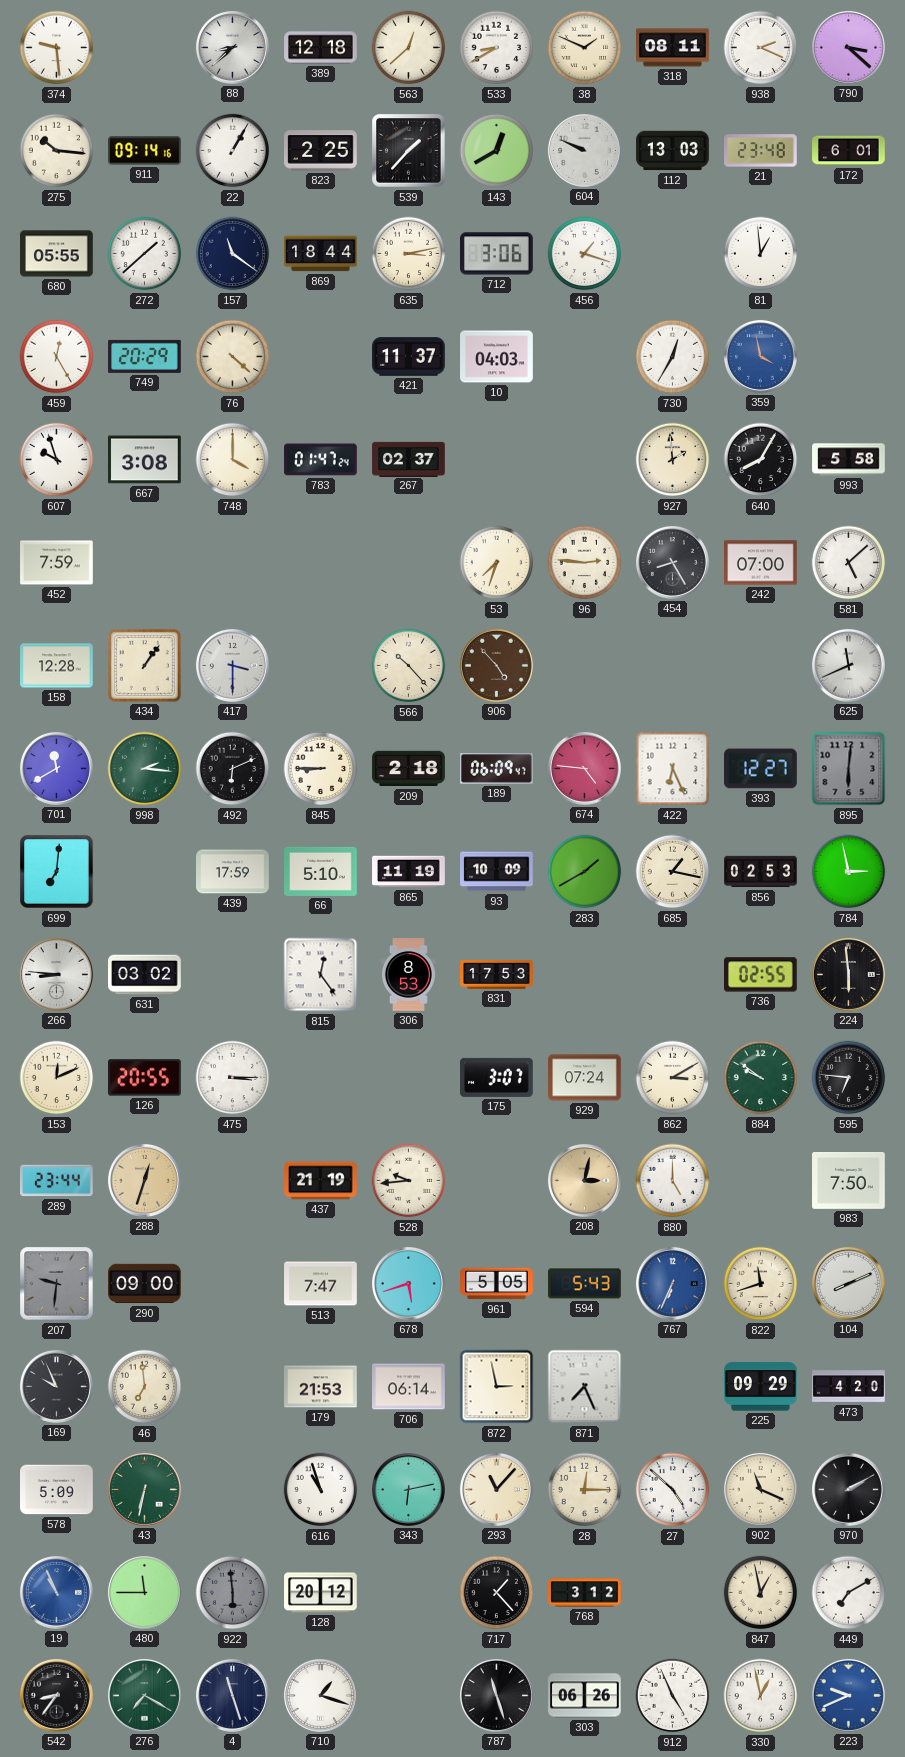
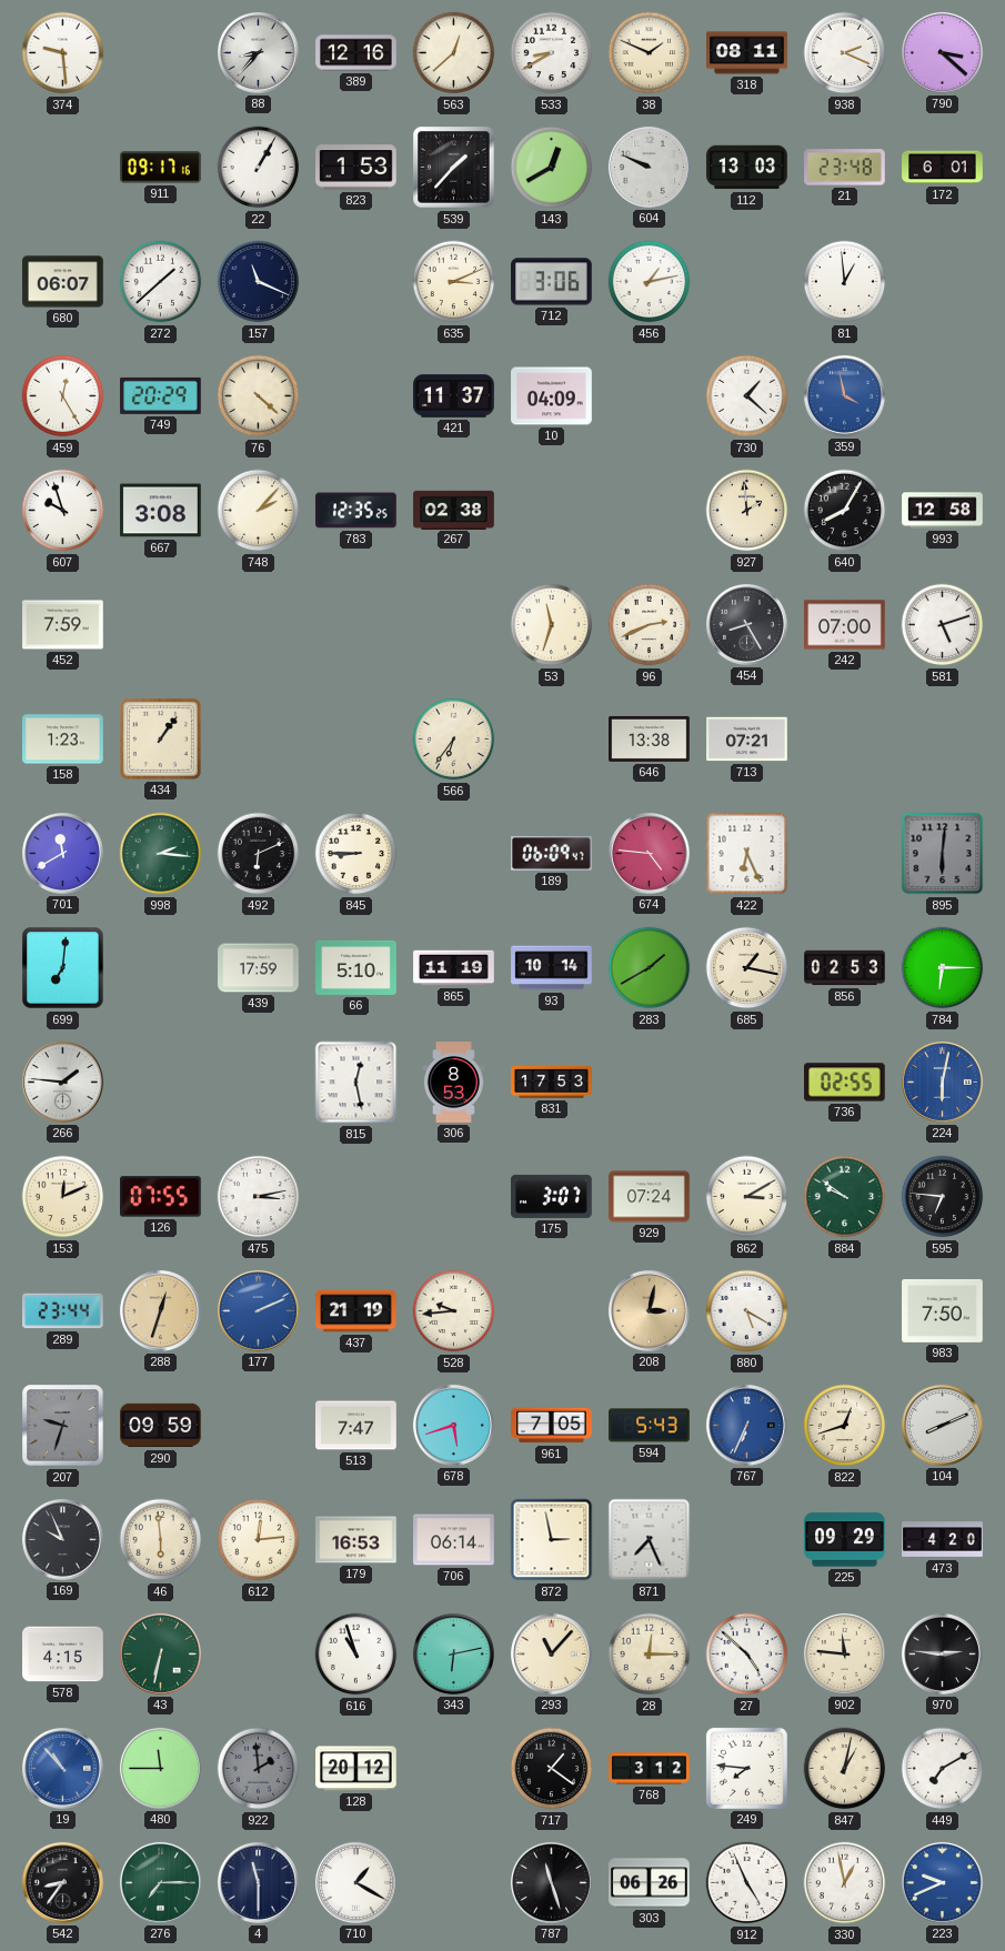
88: 8:38 -> 8:37
389: 12:18 -> 12:16
275: 10:16 -> none
911: 09:14 -> 09:17
823: 2:25 -> 1:53
680: 05:55 -> 06:07
157: 11:21 -> 11:19
869: 18:44 -> none
635: 3:13 -> 3:11
456: 1:18 -> 1:13
10: 04:03 -> 04:09
730: 12:35 -> 1:22
748: 4:00 -> 2:07
783: 01:47 -> 12:35
267: 02:37 -> 02:38
993: 5:58 -> 12:58
53: 7:33 -> 11:33
96: 2:46 -> 2:41
581: 5:08 -> 5:12
158: 12:28 -> 1:23
417: 3:30 -> none
566: 10:23 -> 6:36
906: 4:53 -> none
646: none -> 13:38
713: none -> 07:21
625: 11:41 -> none
209: 2:18 -> none
393: 12:27 -> none
93: 10:09 -> 10:14
784: 2:58 -> 6:15
266: 8:46 -> 1:46
631: 03:02 -> none
815: 12:24 -> 12:28
224: 5:59 -> 6:02
224 dial: black -> blue
126: 20:55 -> 07:55
475: 3:15 -> 3:13
177: none -> 2:11
880: 5:00 -> 5:20
207: 9:31 -> 9:33
290: 09:00 -> 09:59
961: 5:05 -> 7:05
822: 11:42 -> 12:42
46: 6:59 -> 5:59
612: none -> 12:14
179: 21:53 -> 16:53
578: 5:09 -> 4:15
902: 11:19 -> 11:46
970: 2:10 -> 2:46
19: 10:56 -> 10:53
922: 5:59 -> 1:59
717: 1:23 -> 1:21
249: none -> 7:46
847: 12:58 -> 1:02
276: 7:20 -> 7:15
4: 11:27 -> 11:30
710: 1:18 -> 1:20
